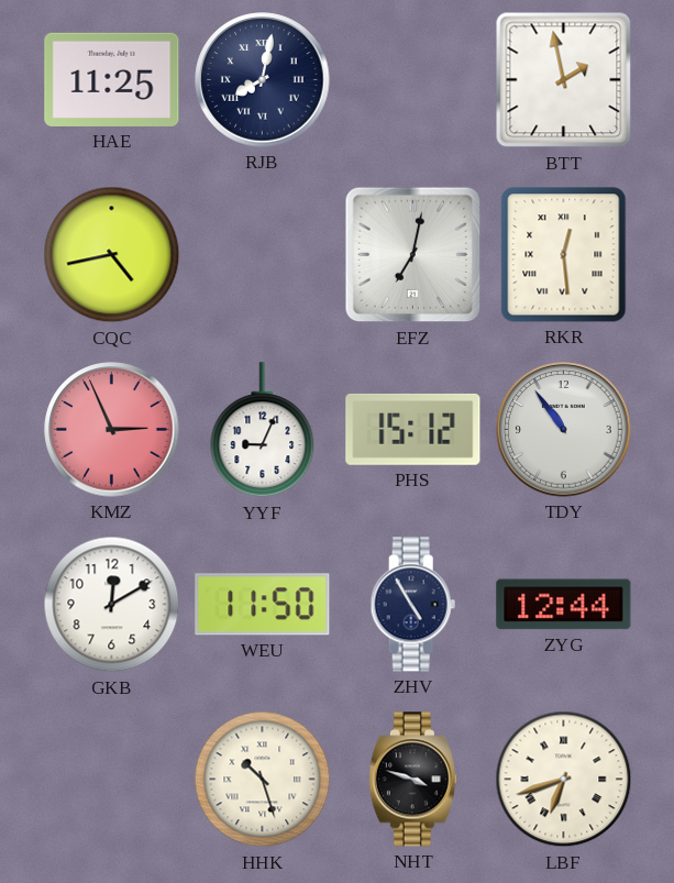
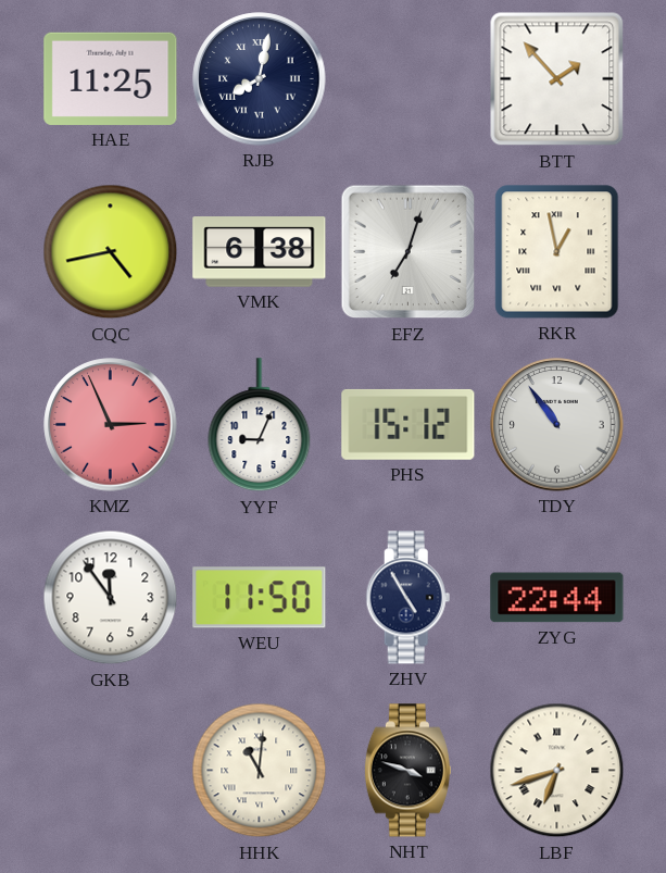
BTT: 1:58 -> 1:53
VMK: none -> 6:38
EFZ: 7:02 -> 7:03
RKR: 12:29 -> 12:58
GKB: 12:10 -> 11:54
ZYG: 12:44 -> 22:44
HHK: 10:27 -> 11:01
